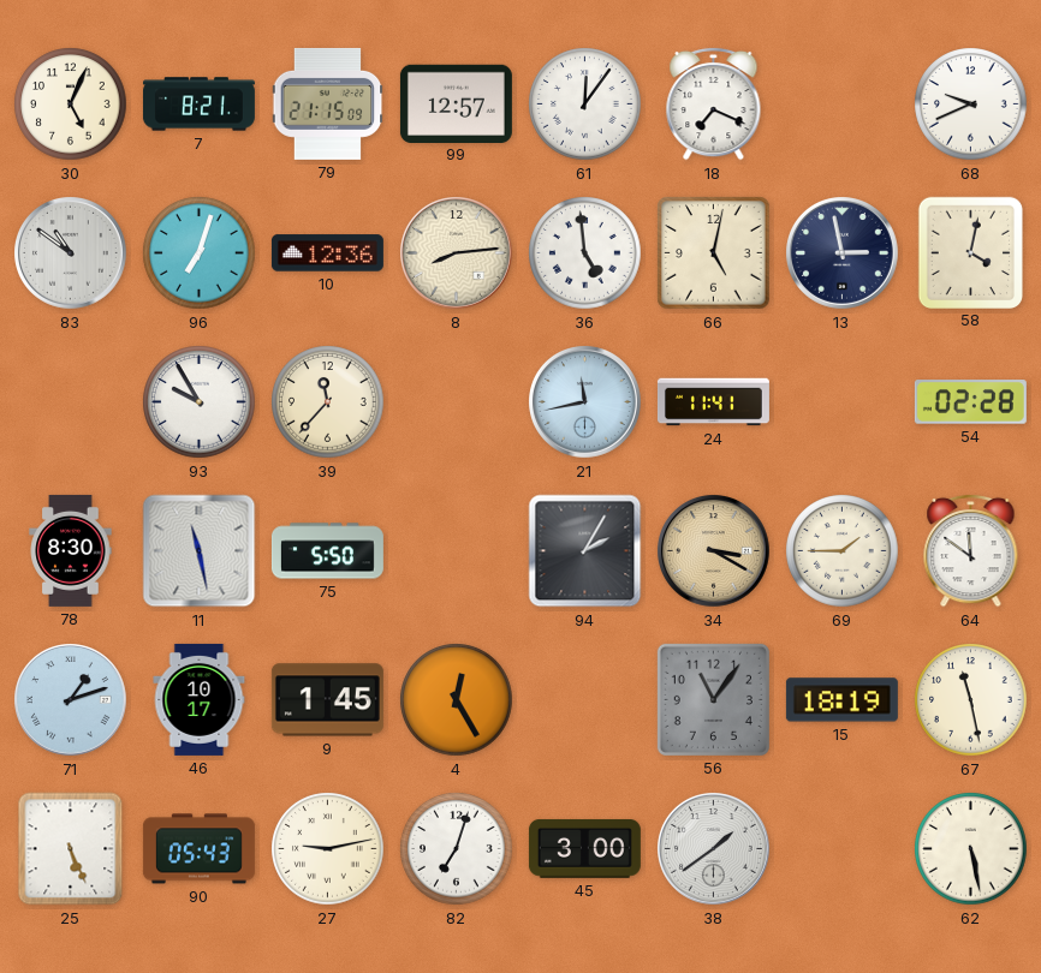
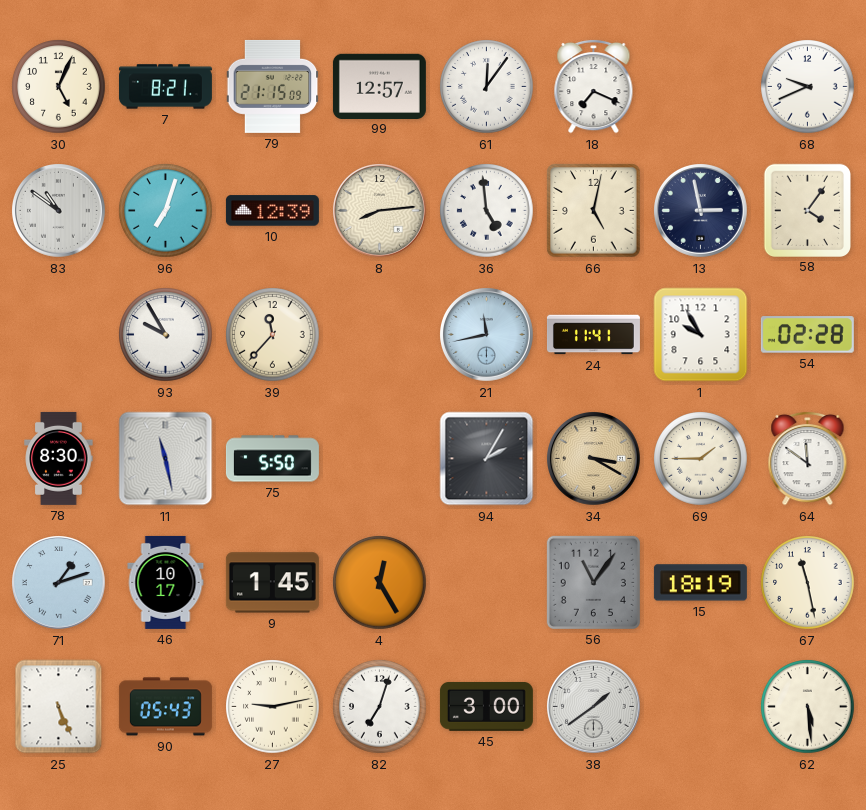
10: 12:36 -> 12:39
58: 4:02 -> 4:06
1: none -> 9:55
62: 5:28 -> 5:29
